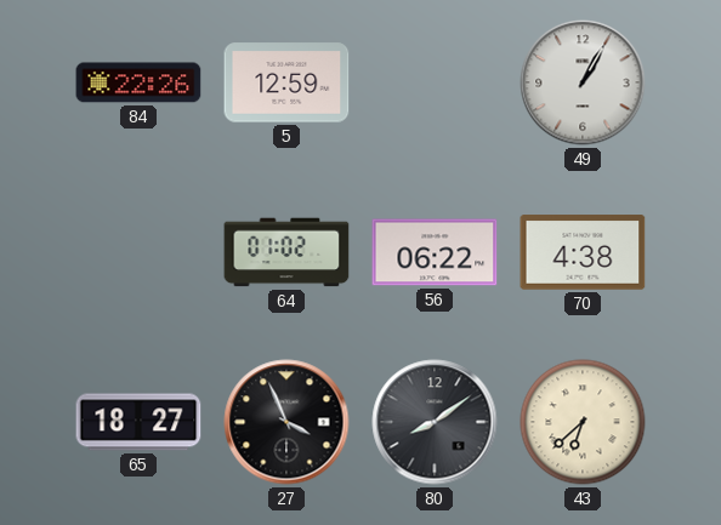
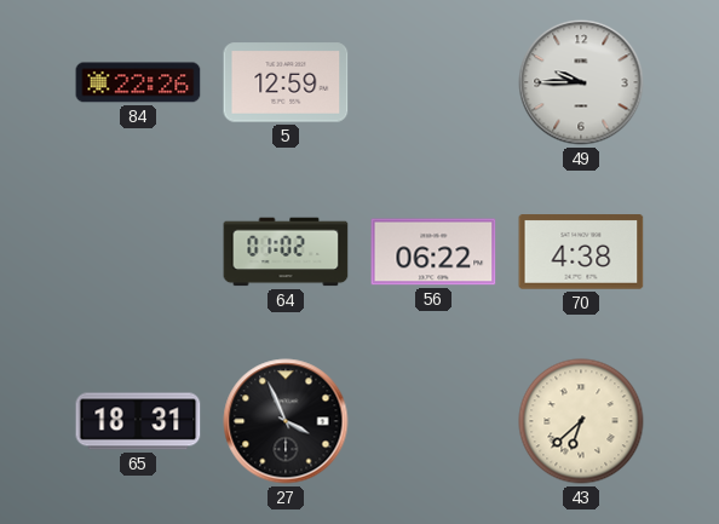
49: 1:05 -> 9:45
65: 18:27 -> 18:31
80: 8:09 -> none
